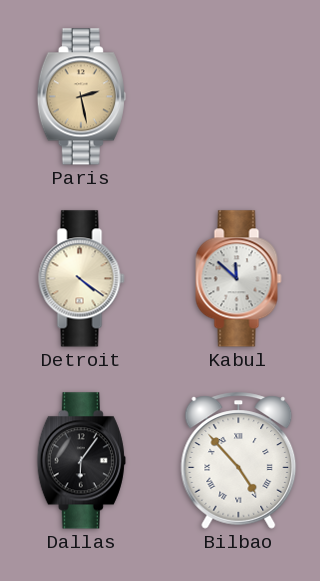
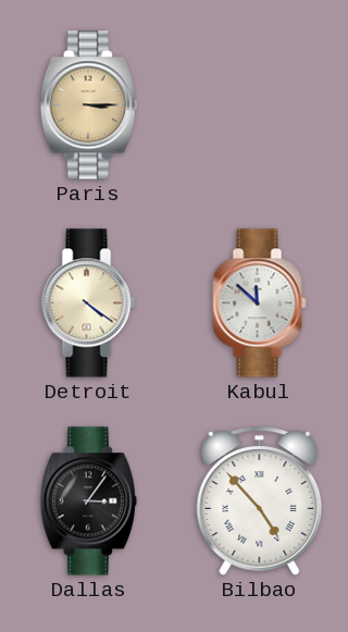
Paris: 2:28 -> 3:15
Dallas: 6:06 -> 3:06
